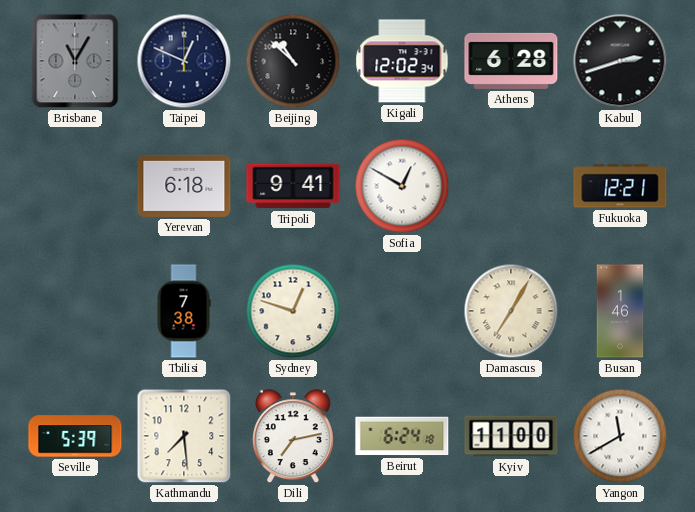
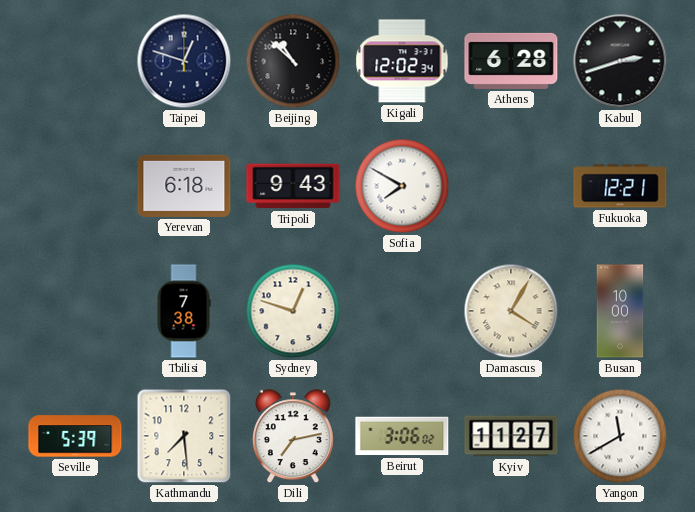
Brisbane: 11:05 -> none
Taipei: 12:49 -> 12:48
Tripoli: 9:41 -> 9:43
Sofia: 12:50 -> 7:50
Damascus: 7:05 -> 4:05
Busan: 1:46 -> 10:00
Beirut: 6:24 -> 3:06
Kyiv: 11:00 -> 11:27
